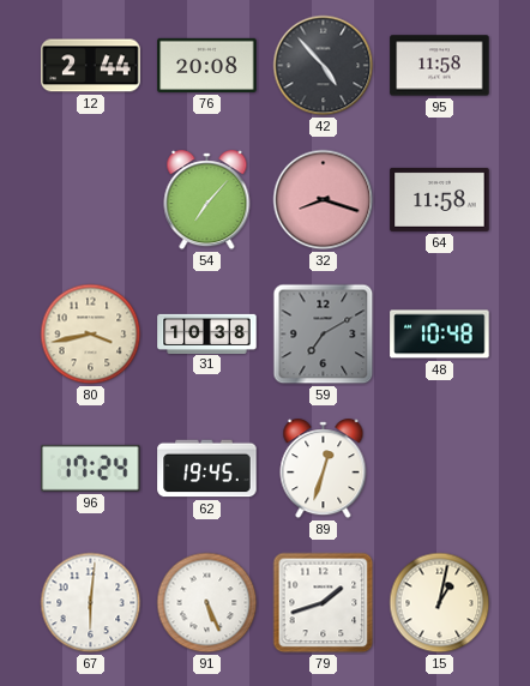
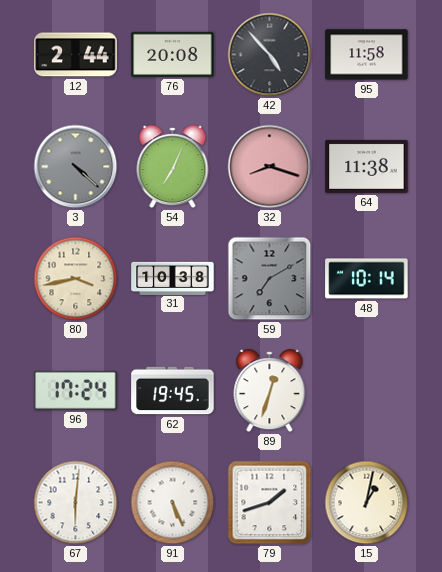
3: none -> 4:22
54: 7:07 -> 7:04
64: 11:58 -> 11:38
48: 10:48 -> 10:14
